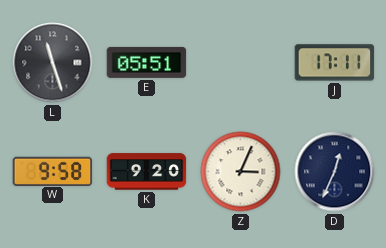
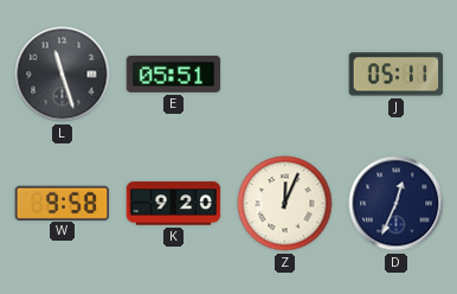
J: 17:11 -> 05:11
Z: 3:04 -> 12:04
